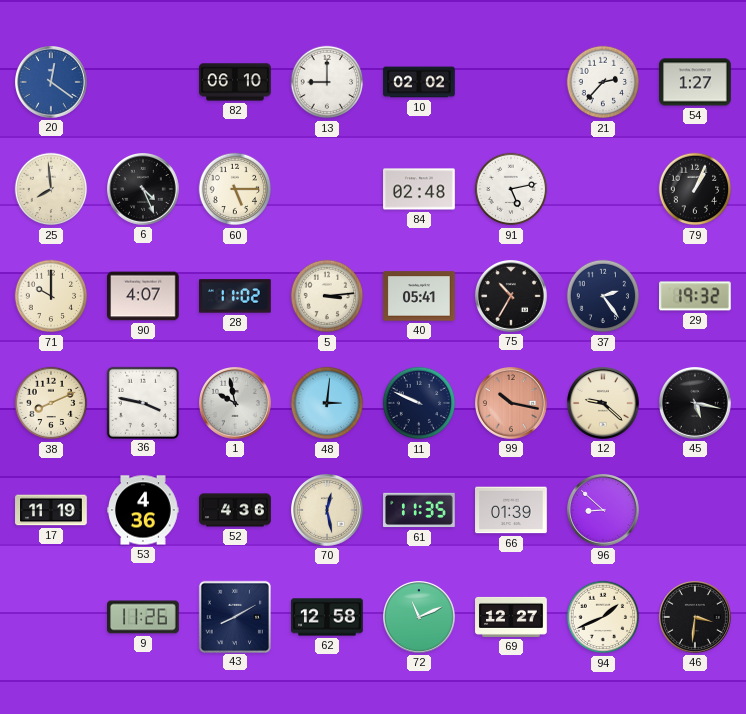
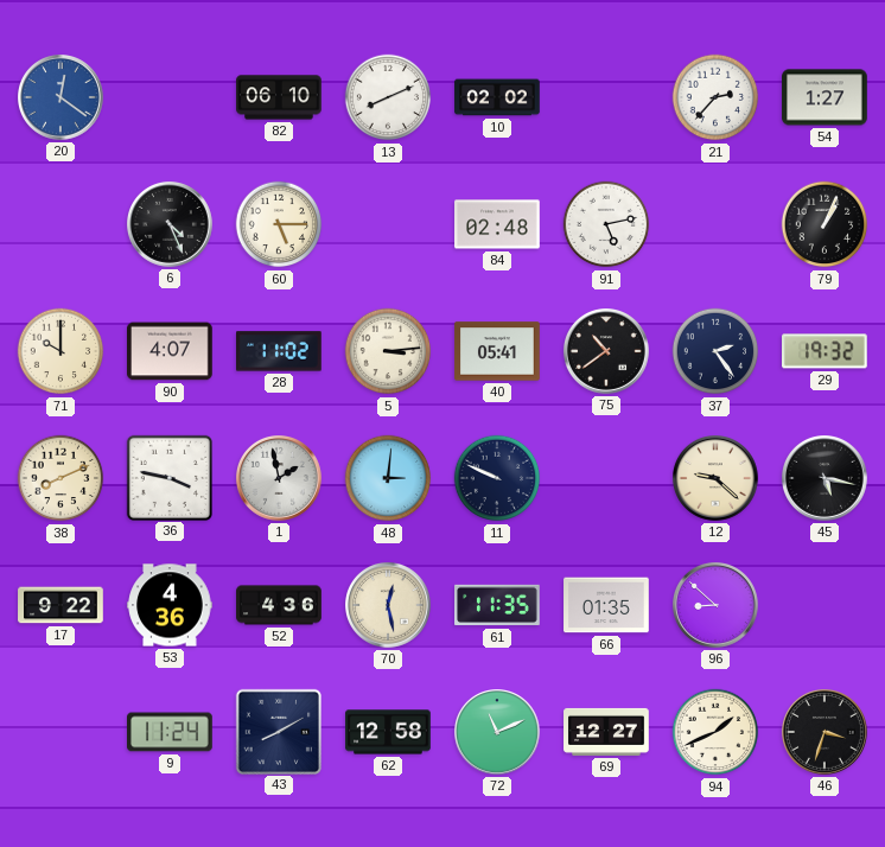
13: 9:00 -> 8:11
25: 7:59 -> none
75: 10:35 -> 10:39
1: 9:58 -> 1:58
99: 10:17 -> none
17: 11:19 -> 9:22
66: 01:39 -> 01:35
9: 11:26 -> 11:24
46: 3:31 -> 3:33
